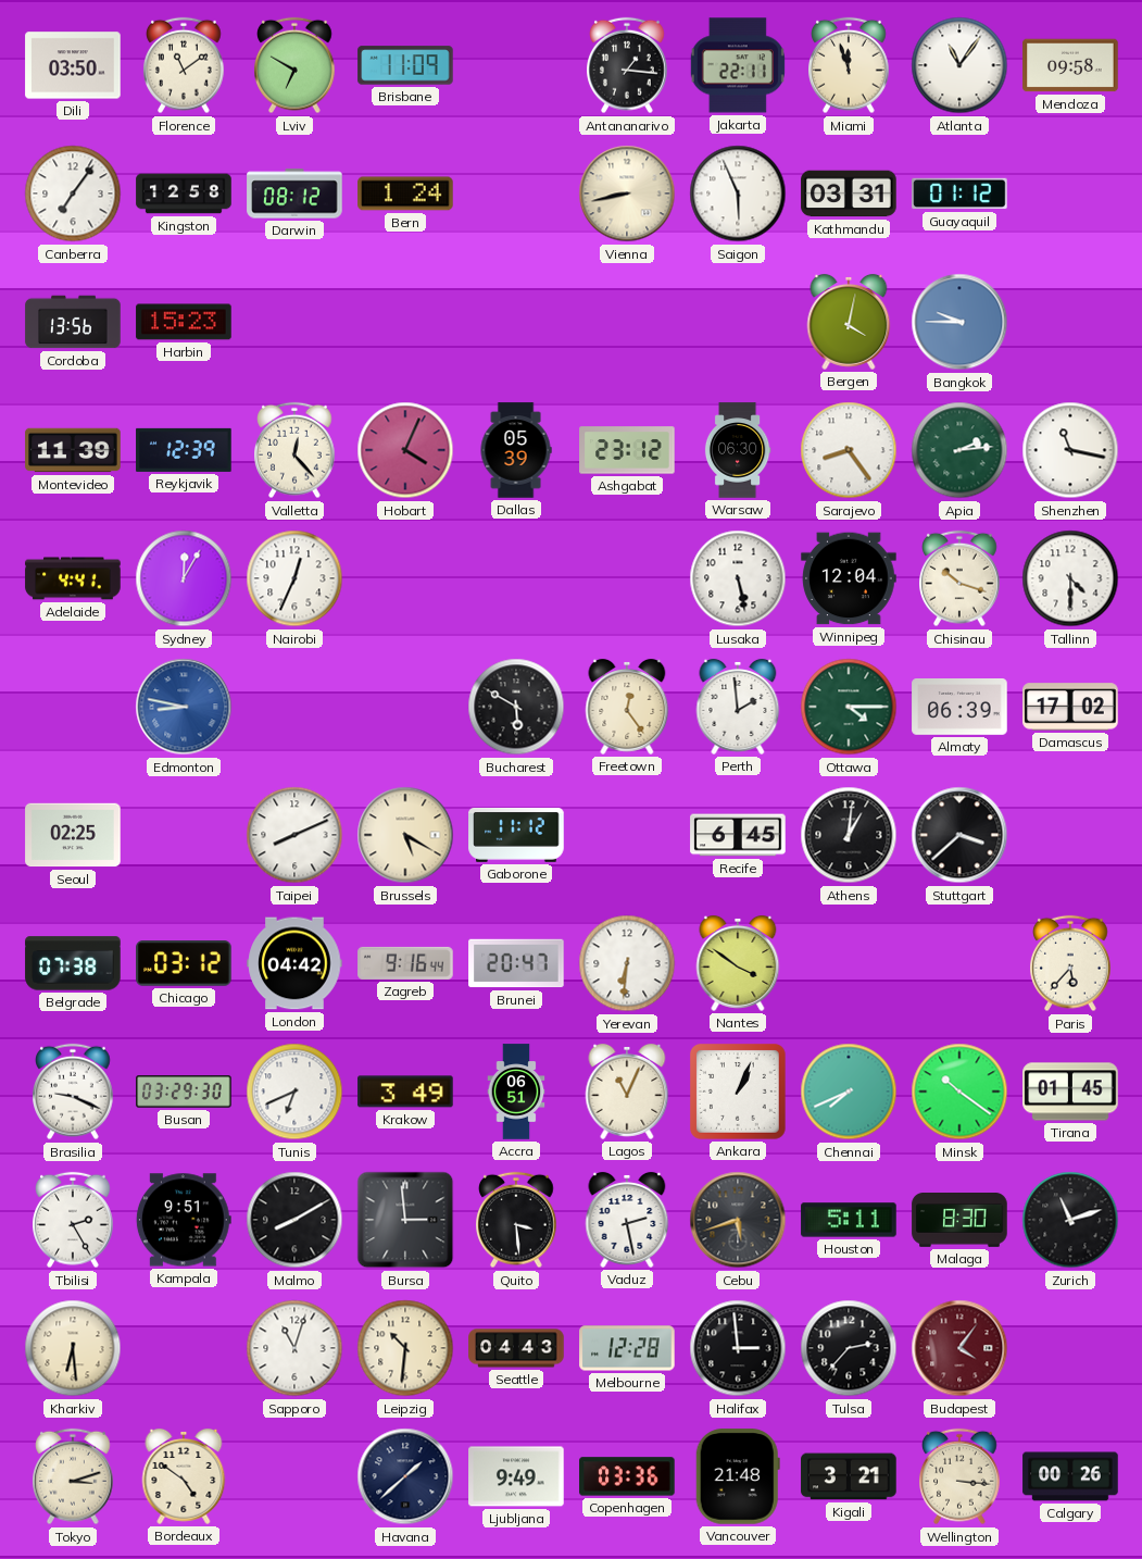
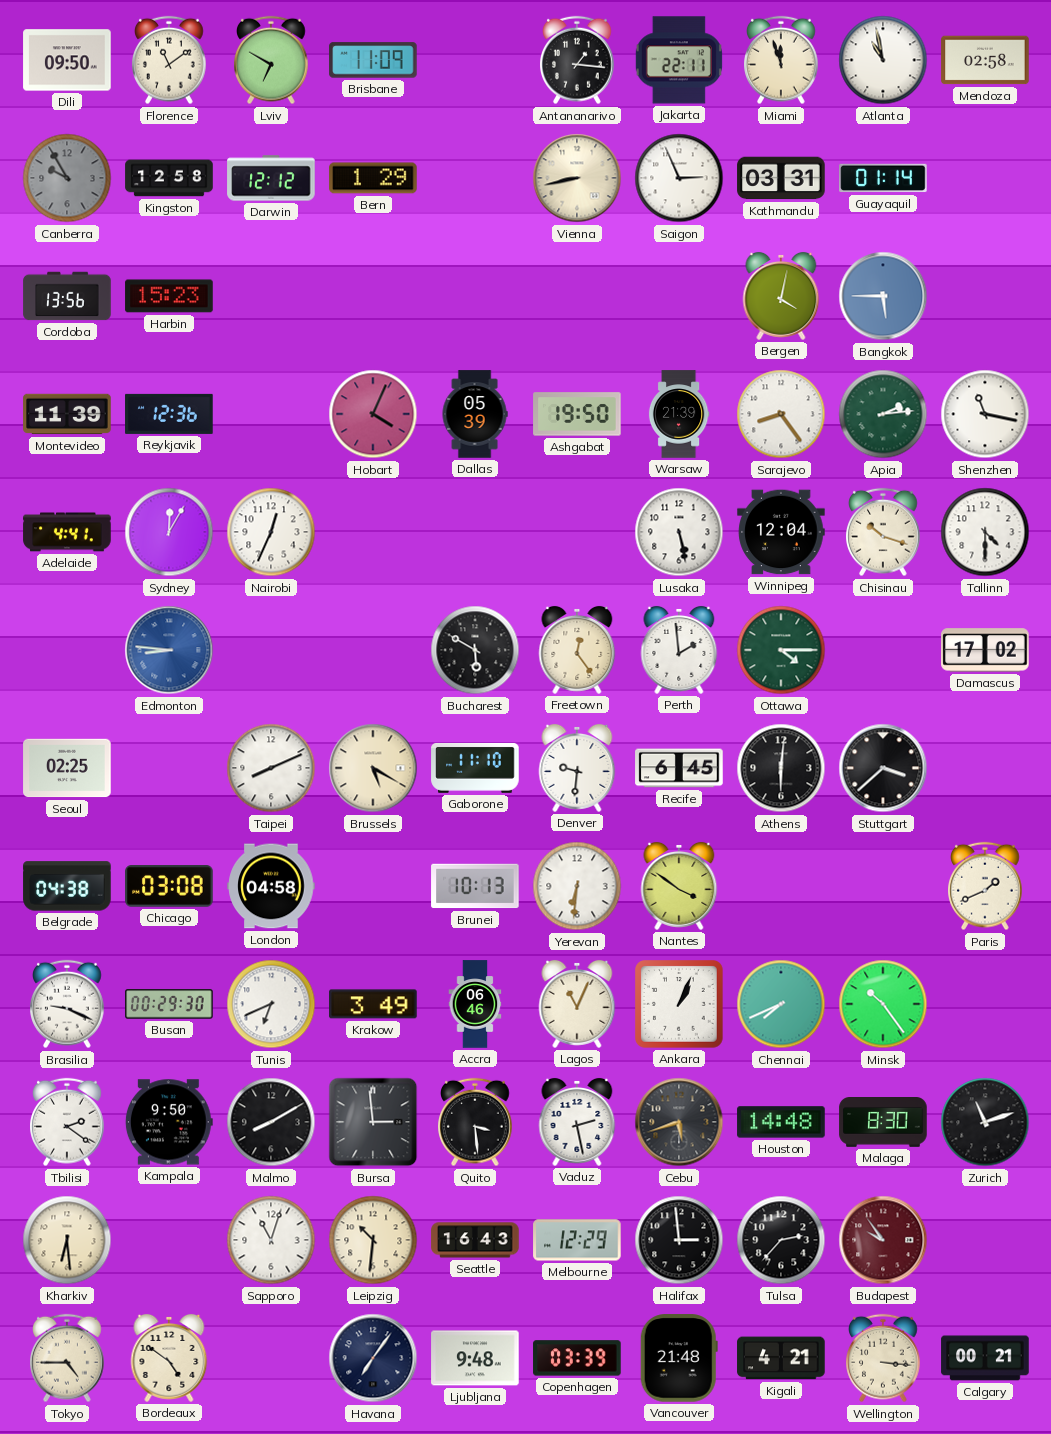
Dili: 03:50 -> 09:50
Atlanta: 11:06 -> 10:58
Mendoza: 09:58 -> 02:58
Canberra: 7:06 -> 9:55
Canberra dial: white -> grey
Darwin: 08:12 -> 12:12
Bern: 1:24 -> 1:29
Saigon: 5:56 -> 2:56
Guayaquil: 01:12 -> 01:14
Bangkok: 9:45 -> 5:45
Reykjavik: 12:39 -> 12:36
Valletta: 12:23 -> none
Ashgabat: 23:12 -> 19:50
Warsaw: 06:30 -> 21:39
Edmonton: 8:47 -> 8:46
Almaty: 06:39 -> none
Gaborone: 11:12 -> 11:10
Denver: none -> 9:31
Athens: 1:01 -> 6:01
Belgrade: 07:38 -> 04:38
Chicago: 03:12 -> 03:08
London: 04:42 -> 04:58
Zagreb: 9:16 -> none
Brunei: 20:47 -> 10:13
Paris: 5:37 -> 1:41
Busan: 03:29 -> 00:29
Accra: 06:51 -> 06:46
Minsk: 10:21 -> 10:24
Tirana: 01:45 -> none
Tbilisi: 2:25 -> 2:21
Kampala: 9:51 -> 9:50
Houston: 5:11 -> 14:48
Seattle: 04:43 -> 16:43
Melbourne: 12:28 -> 12:29
Budapest: 4:06 -> 9:54
Tokyo: 3:12 -> 4:45
Havana: 1:38 -> 7:06
Ljubljana: 9:49 -> 9:48
Copenhagen: 03:36 -> 03:39
Kigali: 3:21 -> 4:21
Calgary: 00:26 -> 00:21
